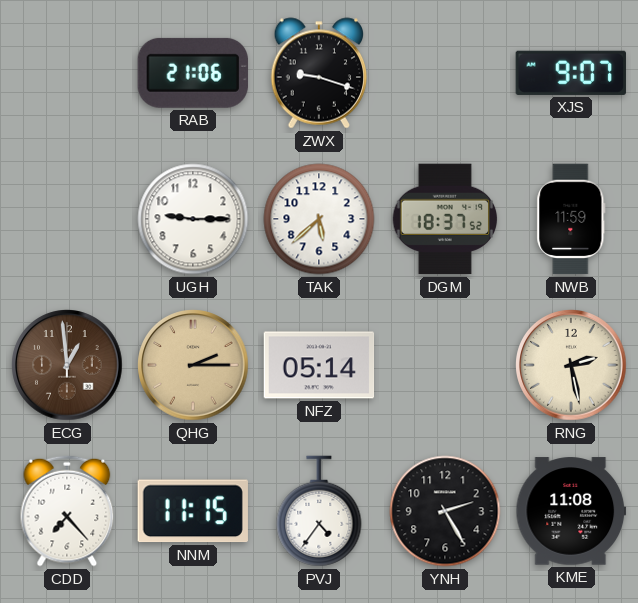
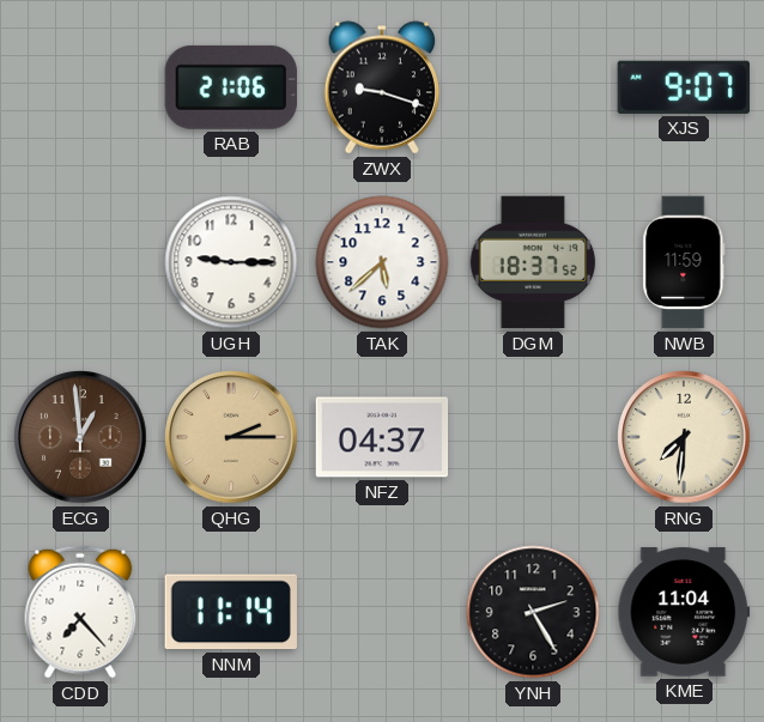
NFZ: 05:14 -> 04:37
RNG: 2:28 -> 7:31
NNM: 11:15 -> 11:14
PVJ: 4:36 -> none
KME: 11:08 -> 11:04
